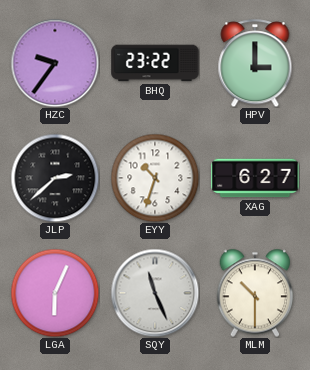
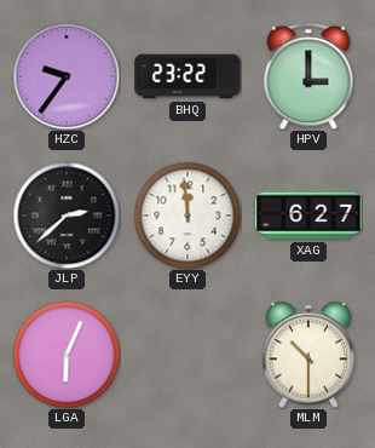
EYY: 10:33 -> 11:59
SQY: 11:26 -> none
